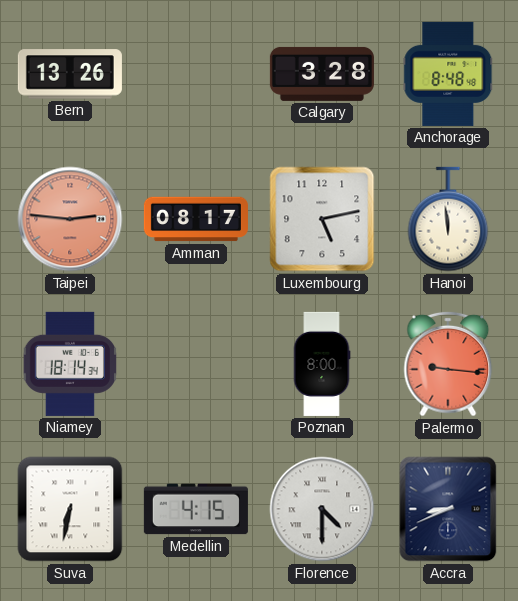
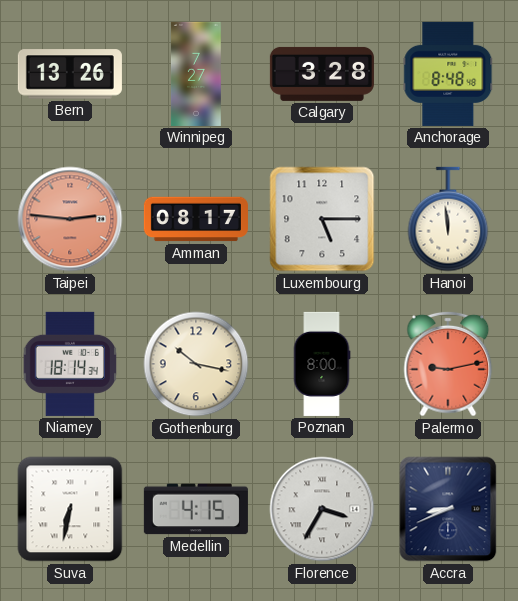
Winnipeg: none -> 7:27
Luxembourg: 5:13 -> 5:15
Gothenburg: none -> 10:17
Palermo: 9:16 -> 9:13
Florence: 4:30 -> 3:35
